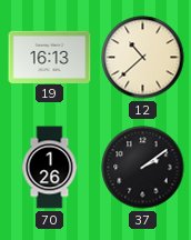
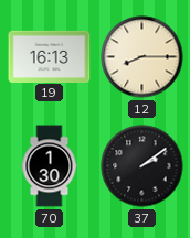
12: 10:38 -> 8:15
70: 1:26 -> 1:30
